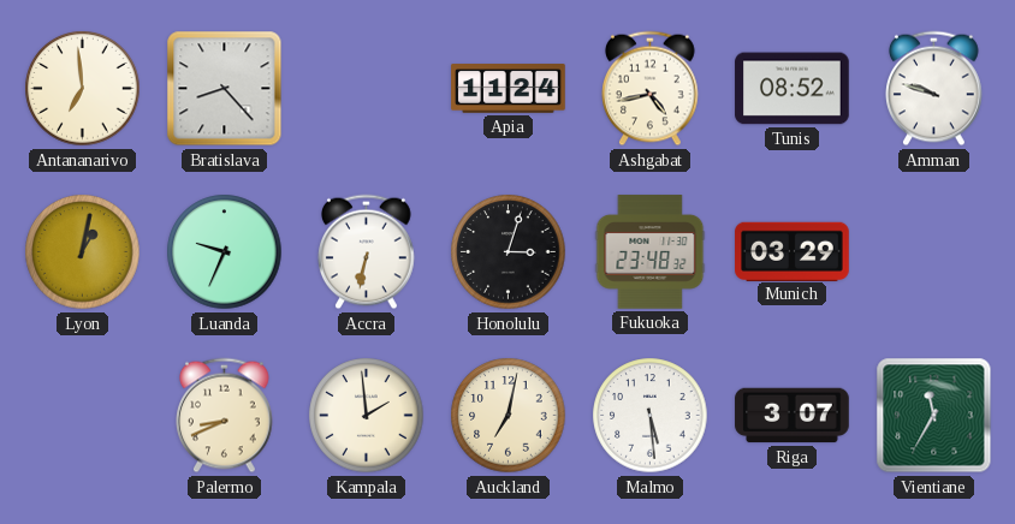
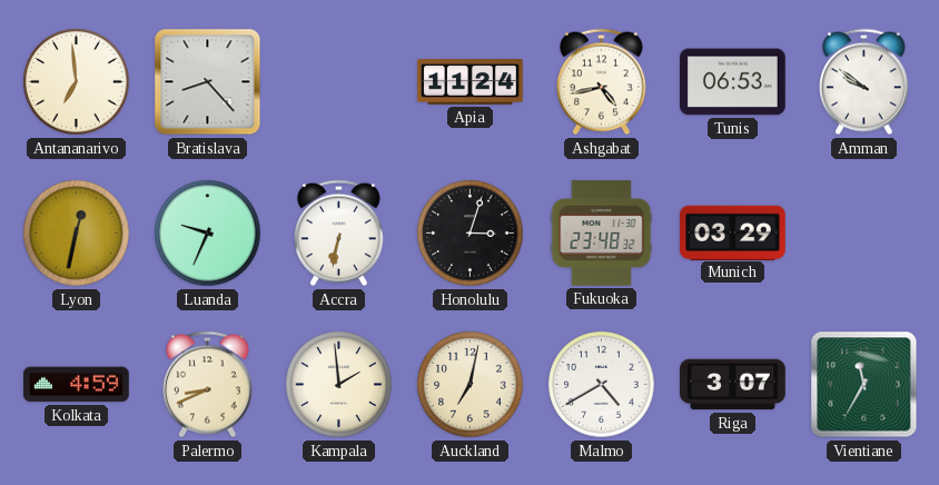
Tunis: 08:52 -> 06:53
Amman: 9:48 -> 9:51
Lyon: 1:02 -> 12:32
Kolkata: none -> 4:59
Malmo: 5:29 -> 4:40
